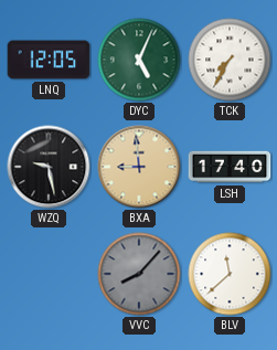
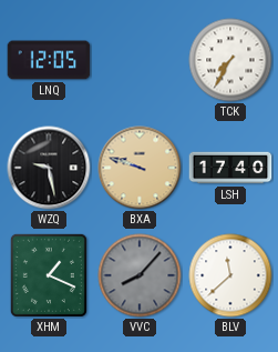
DYC: 5:04 -> none
BXA: 8:59 -> 9:48
XHM: none -> 1:19
